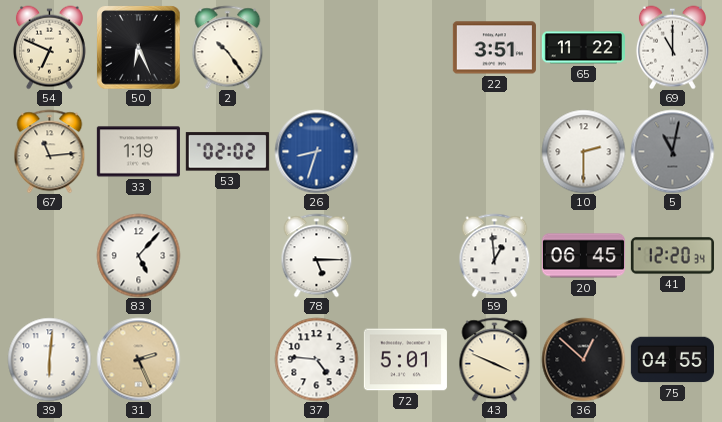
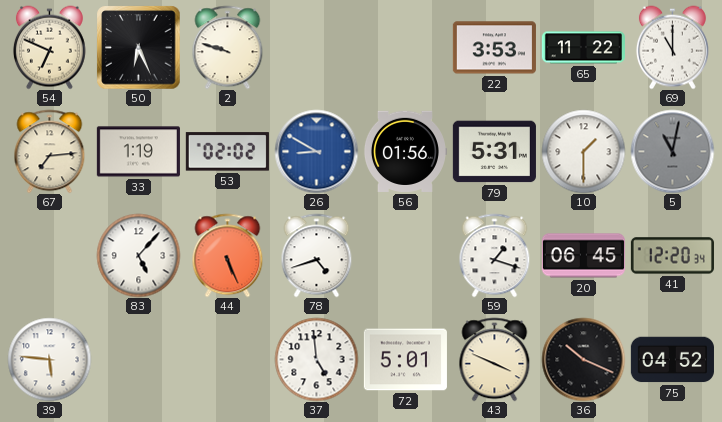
2: 10:24 -> 9:48
22: 3:51 -> 3:53
67: 11:14 -> 7:14
26: 8:33 -> 8:50
56: none -> 01:56
79: none -> 5:31
10: 2:30 -> 1:30
44: none -> 5:26
78: 5:15 -> 4:42
59: 12:59 -> 1:18
39: 6:01 -> 5:46
31: 2:26 -> none
37: 4:46 -> 4:59
36: 12:52 -> 10:19
75: 04:55 -> 04:52
